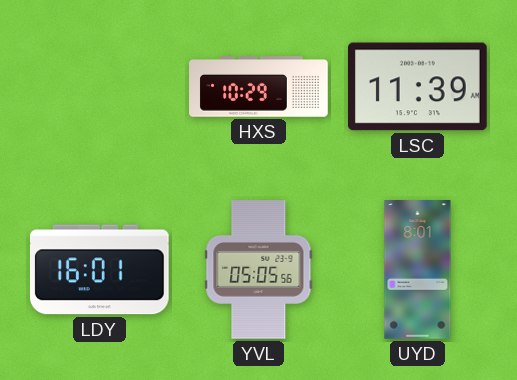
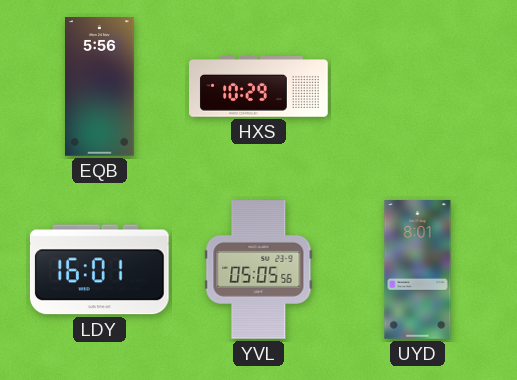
EQB: none -> 5:56
LSC: 11:39 -> none
